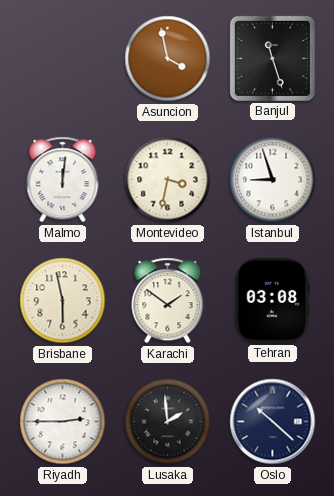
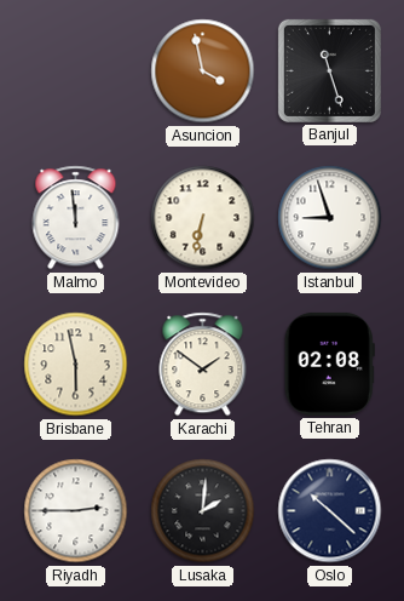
Malmo: 12:01 -> 11:59
Montevideo: 3:32 -> 6:32
Tehran: 03:08 -> 02:08
Lusaka: 1:59 -> 2:01
